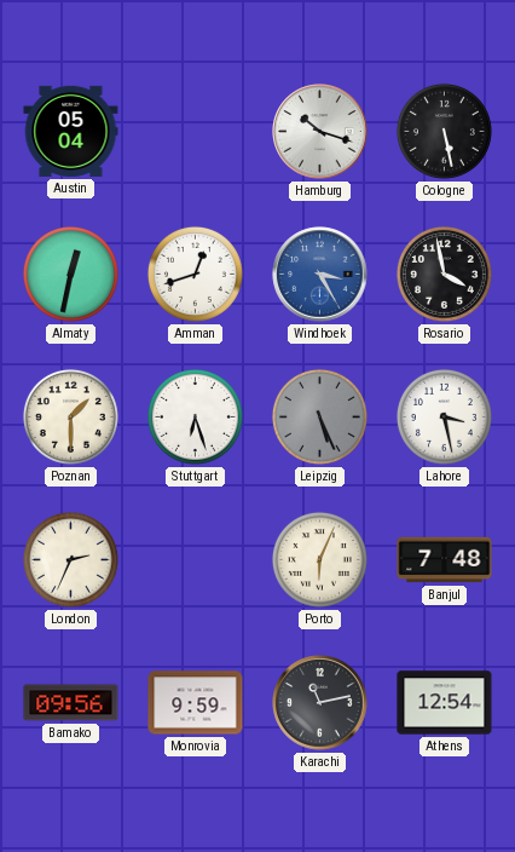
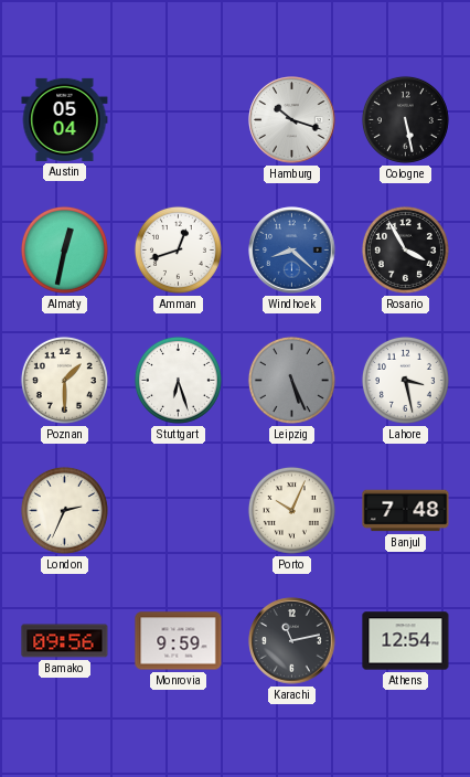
Windhoek: 3:25 -> 8:22
Rosario: 3:58 -> 3:55
Porto: 6:04 -> 10:04
